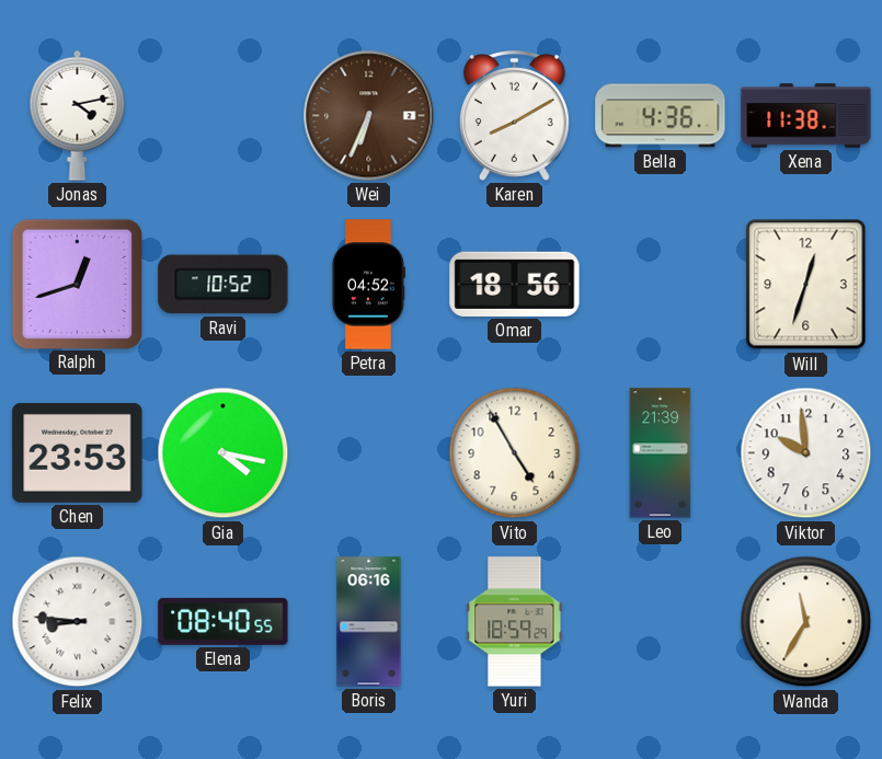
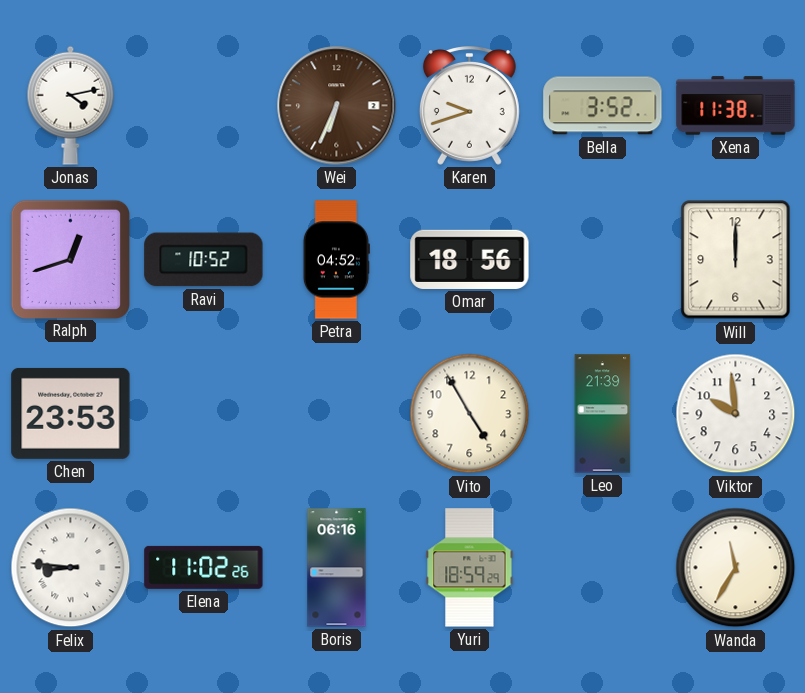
Karen: 8:10 -> 9:42
Bella: 4:36 -> 3:52
Will: 12:33 -> 12:00
Gia: 4:17 -> none
Elena: 08:40 -> 11:02
